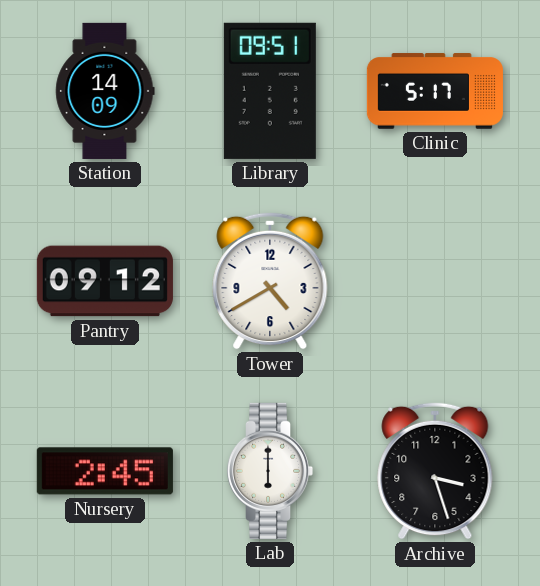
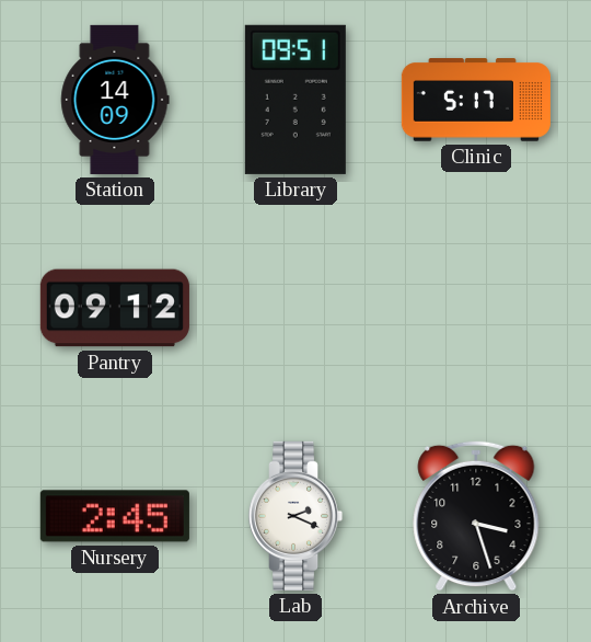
Tower: 4:40 -> none
Lab: 6:00 -> 2:19
